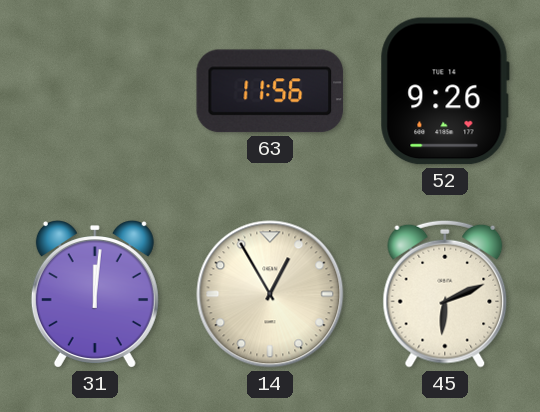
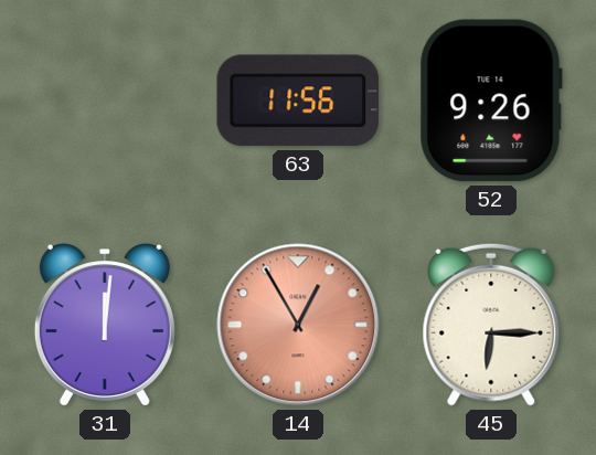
14 dial: cream -> salmon
45: 6:11 -> 6:15
